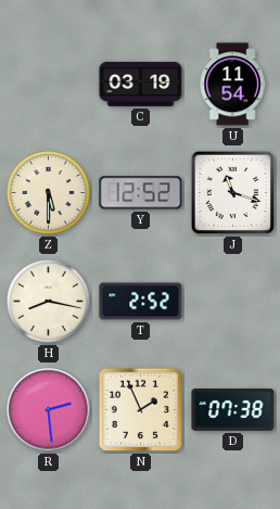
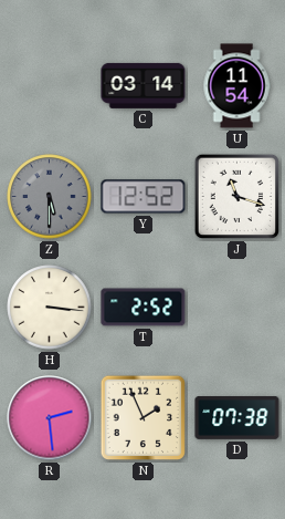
C: 03:19 -> 03:14
Z dial: cream -> grey
H: 8:17 -> 3:16
